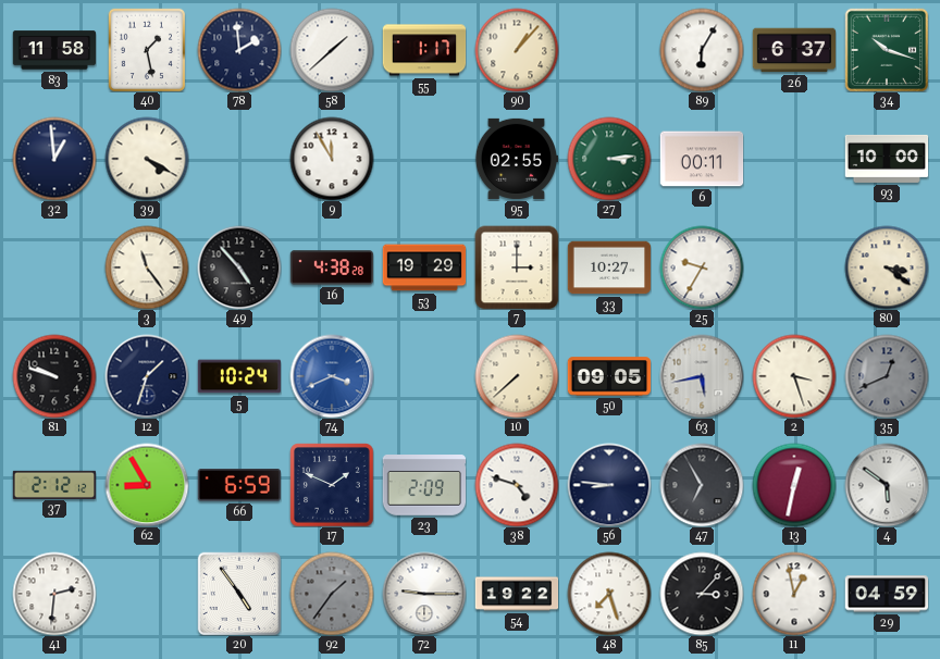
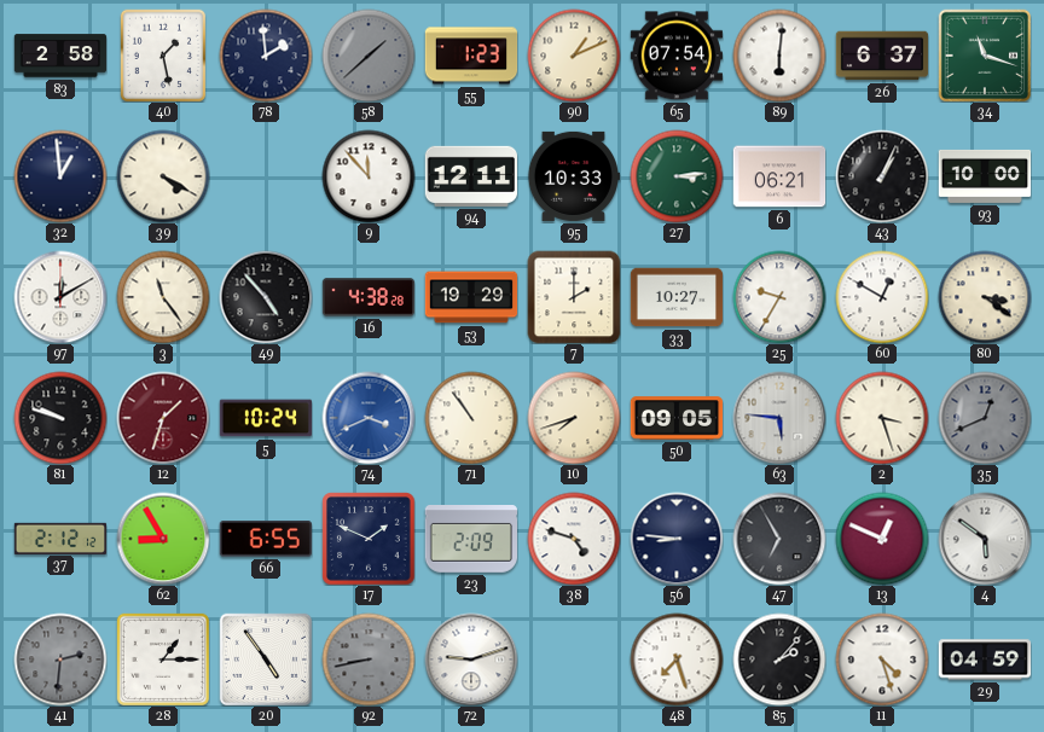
83: 11:58 -> 2:58
58 dial: white -> grey
55: 1:17 -> 1:23
90: 1:07 -> 1:11
65: none -> 07:54
89: 6:05 -> 6:01
34: 10:18 -> 11:18
9: 11:55 -> 11:53
94: none -> 12:11
95: 02:55 -> 10:33
6: 00:11 -> 06:21
43: none -> 1:04
97: none -> 12:10
7: 3:00 -> 2:00
60: none -> 12:50
12 dial: navy -> burgundy
71: none -> 10:54
10: 7:38 -> 7:42
63: 5:43 -> 5:46
66: 6:59 -> 6:55
13: 12:32 -> 12:49
41 dial: white -> grey
28: none -> 1:15
92: 1:36 -> 8:43
72: 9:15 -> 9:12
54: 19:22 -> none
85: 3:07 -> 2:07
11: 12:58 -> 4:27
